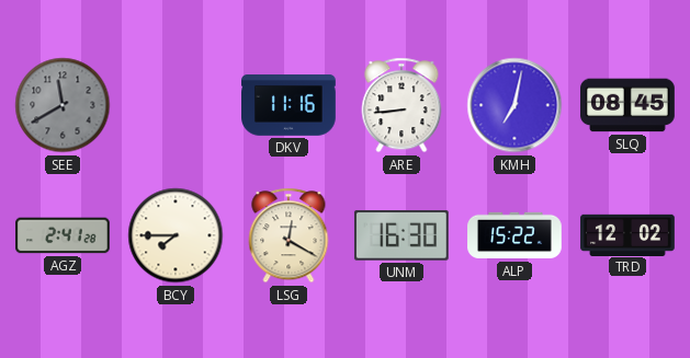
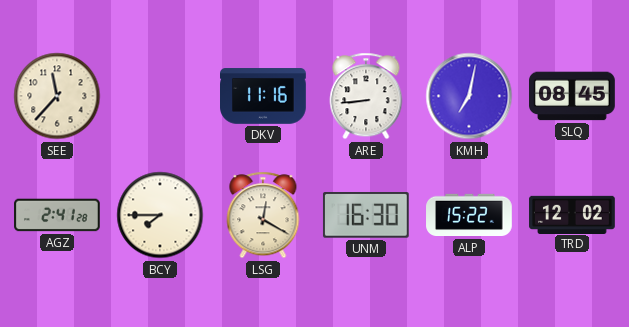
SEE: 11:40 -> 11:37
SEE dial: grey -> cream
